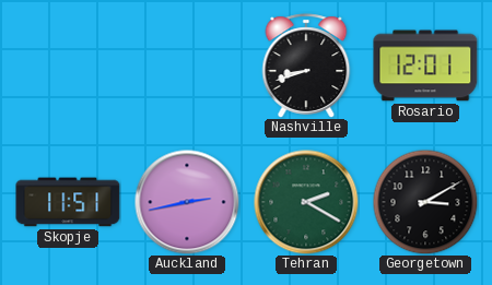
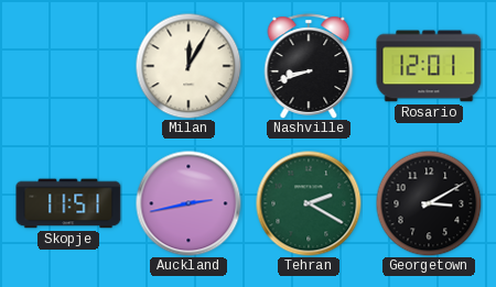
Milan: none -> 12:05
